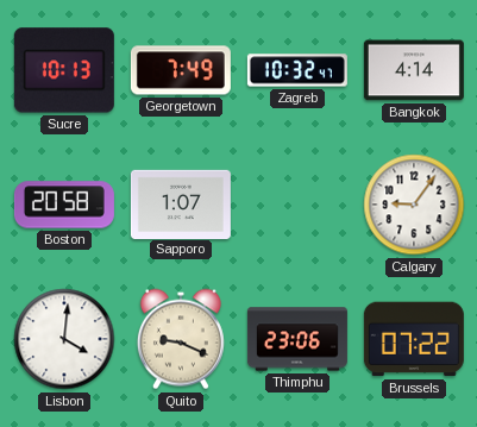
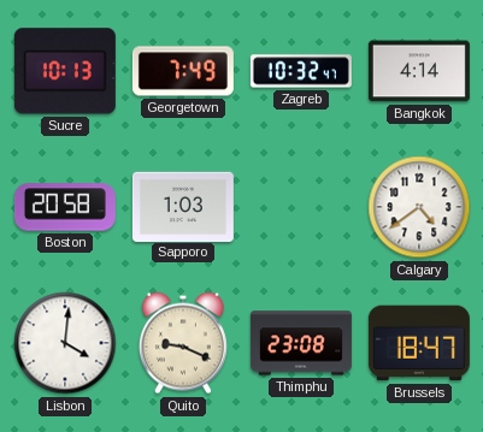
Sapporo: 1:07 -> 1:03
Calgary: 9:06 -> 4:39
Thimphu: 23:06 -> 23:08
Brussels: 07:22 -> 18:47
